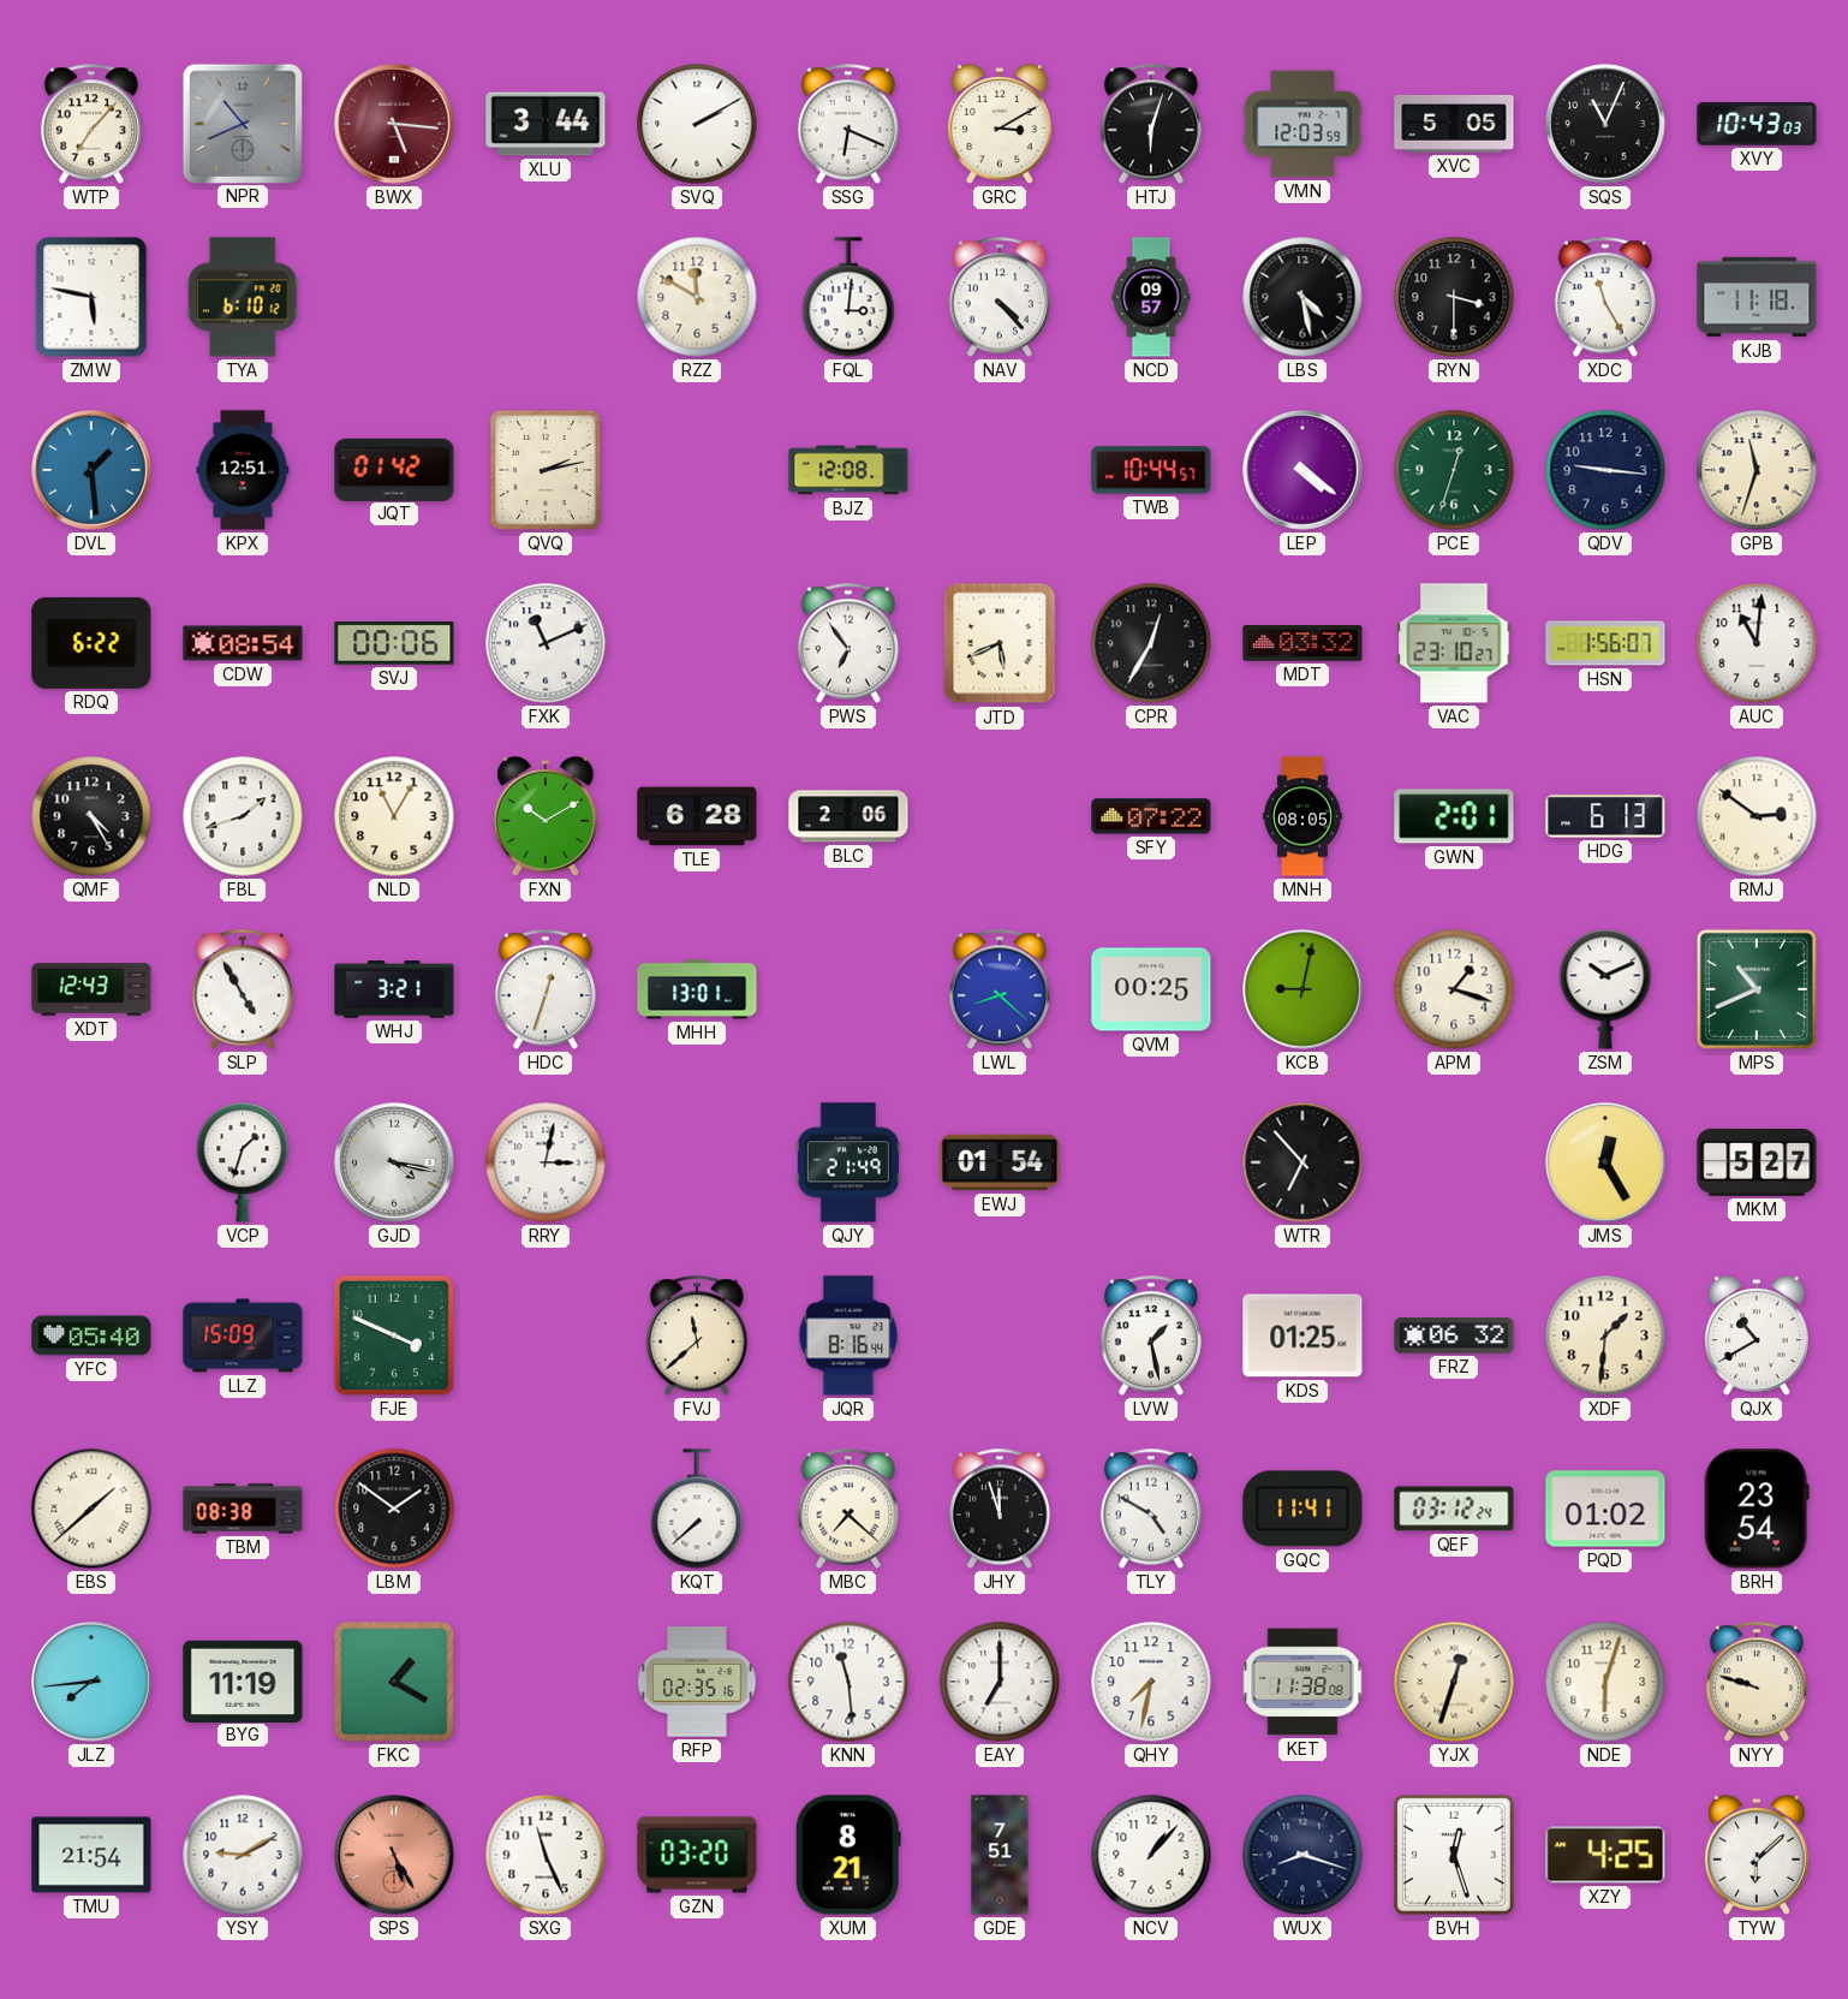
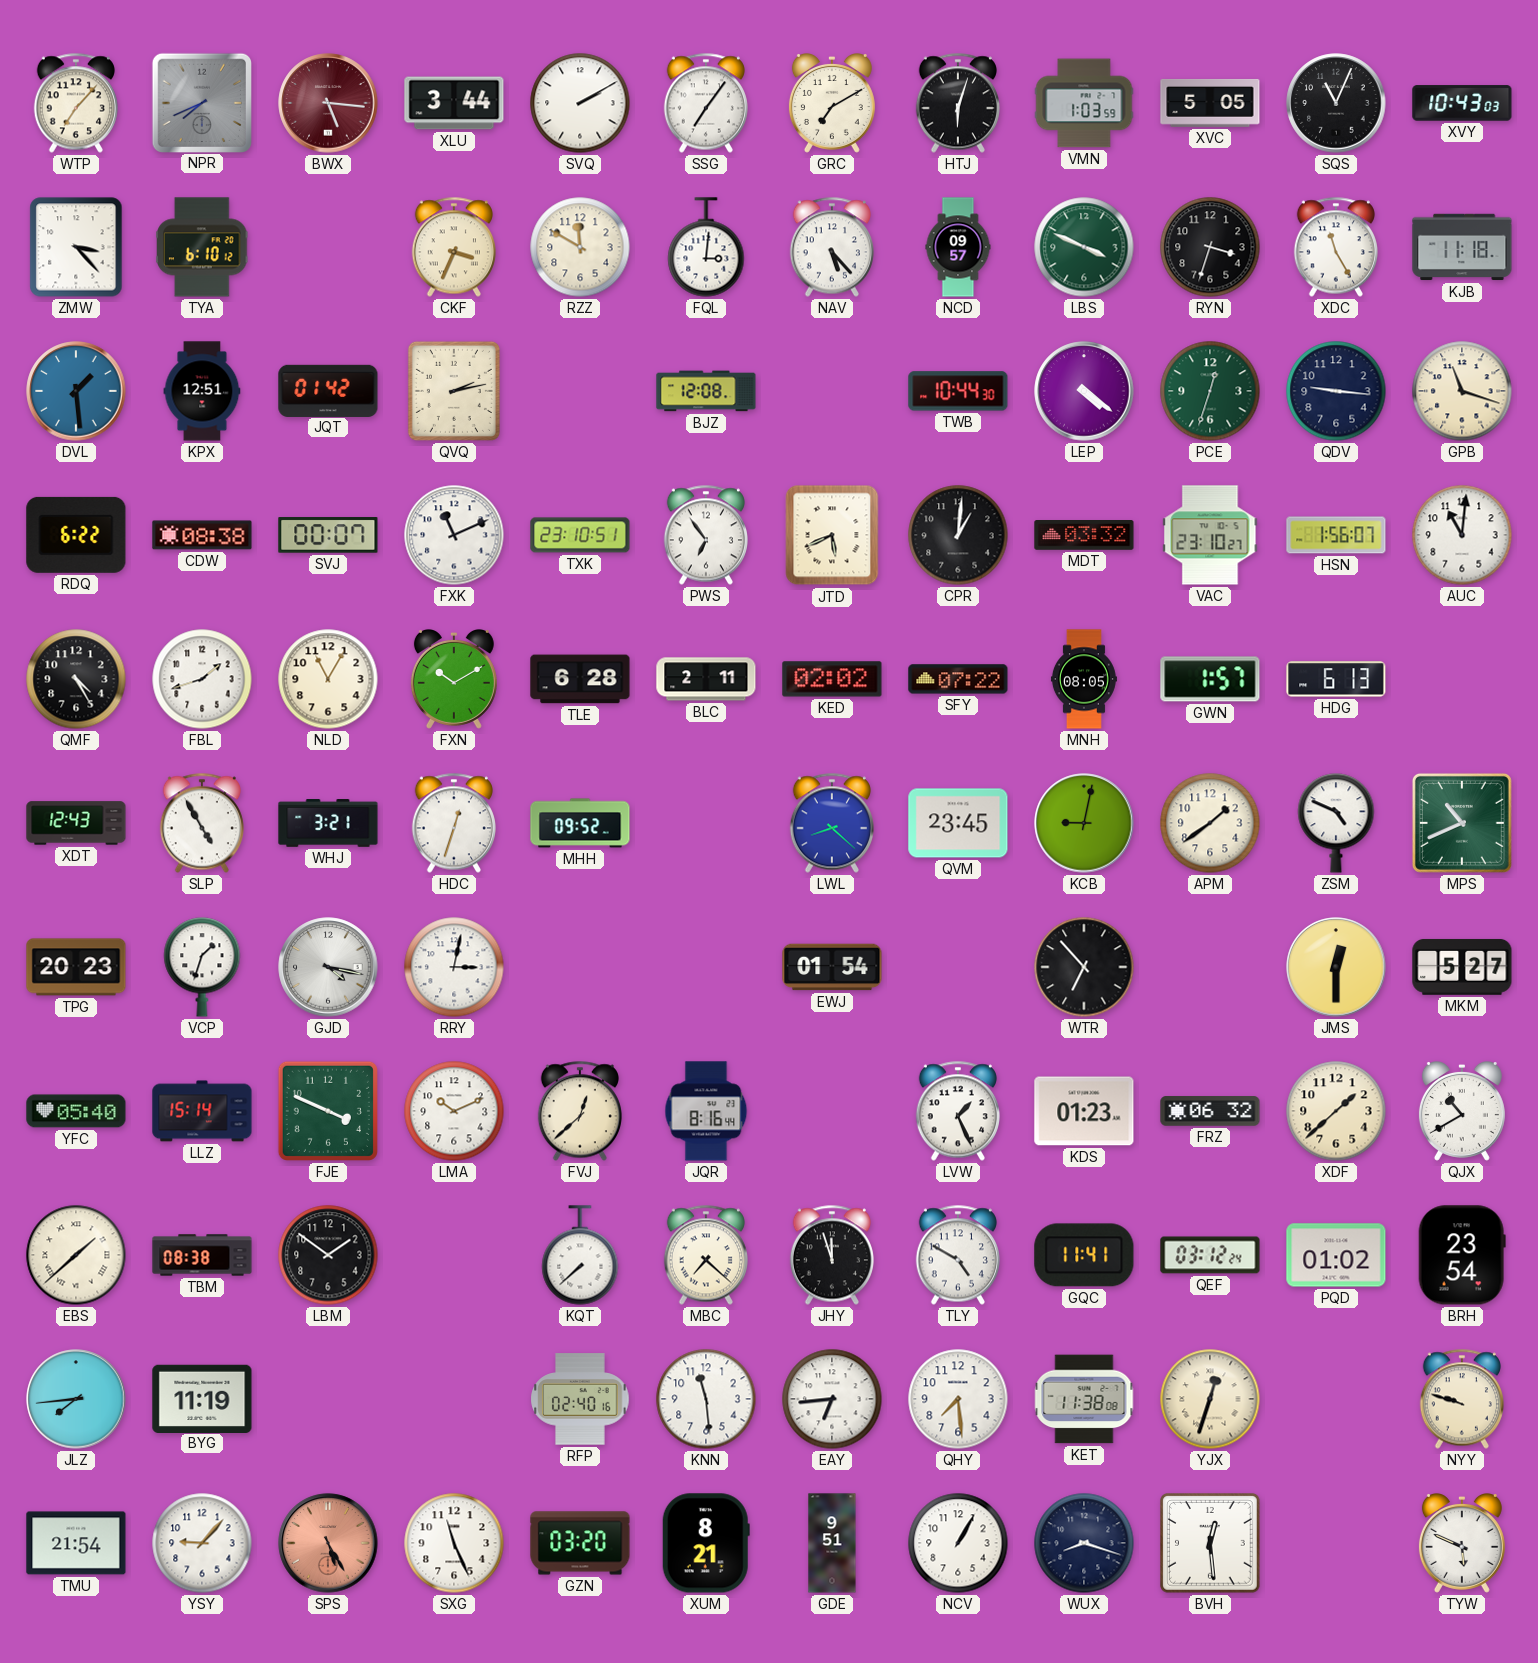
NPR: 10:41 -> 7:41
SSG: 6:19 -> 7:06
GRC: 3:10 -> 7:10
VMN: 12:03 -> 1:03
ZMW: 5:47 -> 3:23
CKF: none -> 3:34
NAV: 4:23 -> 5:23
LBS: 4:28 -> 3:49
LBS dial: black -> green
RYN: 3:30 -> 3:33
TWB: 10:44:57 -> 10:44:30
GPB: 11:33 -> 11:18
CDW: 08:54 -> 08:38
SVJ: 00:06 -> 00:07
TXK: none -> 23:10
CPR: 12:35 -> 1:01
BLC: 2:06 -> 2:11
KED: none -> 02:02
GWN: 2:01 -> 1:57
RMJ: 2:51 -> none
MHH: 13:01 -> 09:52
QVM: 00:25 -> 23:45
APM: 1:18 -> 1:39
ZSM: 10:11 -> 4:49
TPG: none -> 20:23
QJY: 21:49 -> none
JMS: 12:25 -> 12:30
LLZ: 15:09 -> 15:14
LMA: none -> 10:11
FVJ: 11:38 -> 12:38
LVW: 1:28 -> 1:26
KDS: 01:25 -> 01:23
XDF: 1:31 -> 1:38
FKC: 1:20 -> none
RFP: 02:35 -> 02:40
EAY: 7:00 -> 6:44
QHY: 7:32 -> 7:29
NDE: 6:03 -> none
YSY: 9:10 -> 9:07
GDE: 7:51 -> 9:51
NCV: 1:07 -> 1:05
BVH: 12:27 -> 12:29
XZY: 4:25 -> none
TYW: 6:08 -> 5:49
